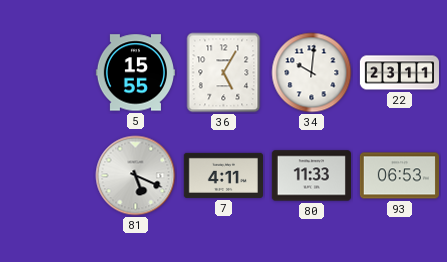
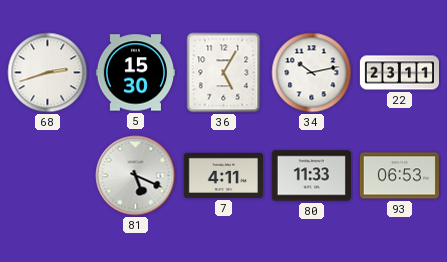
68: none -> 2:42
5: 15:55 -> 15:30
34: 10:01 -> 10:13
